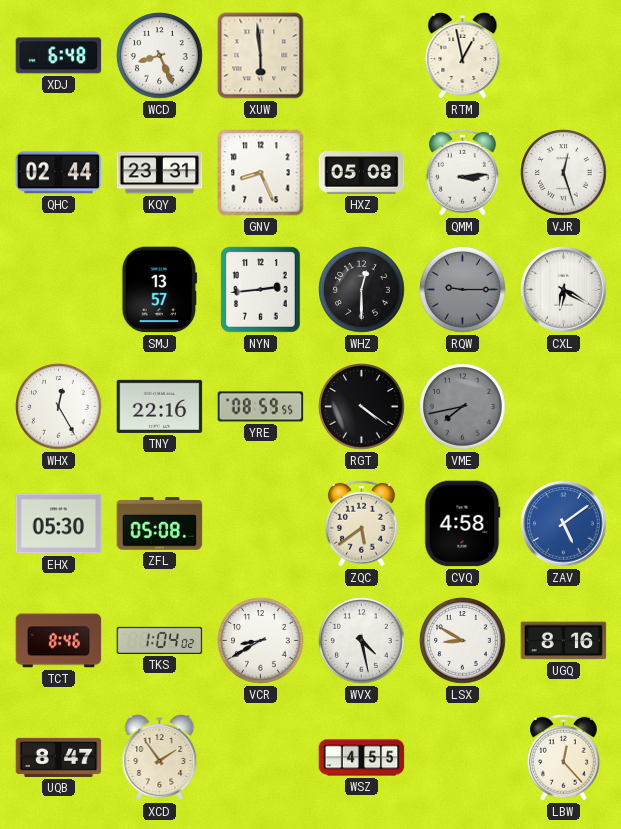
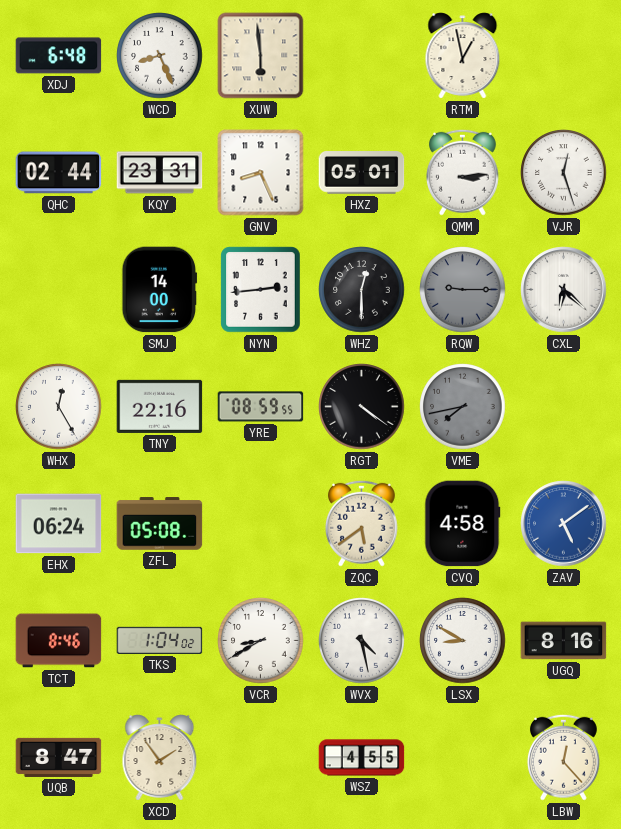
HXZ: 05:08 -> 05:01
SMJ: 13:57 -> 14:00
CXL: 6:20 -> 6:22
EHX: 05:30 -> 06:24
